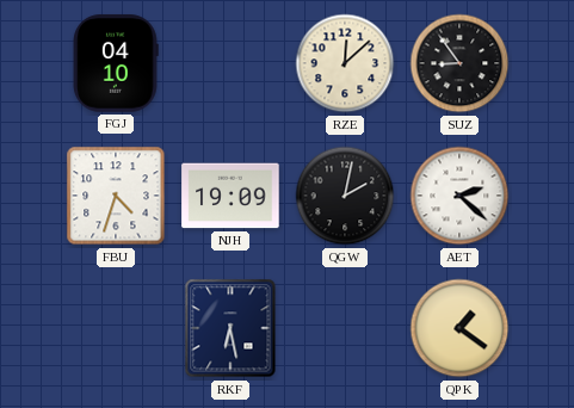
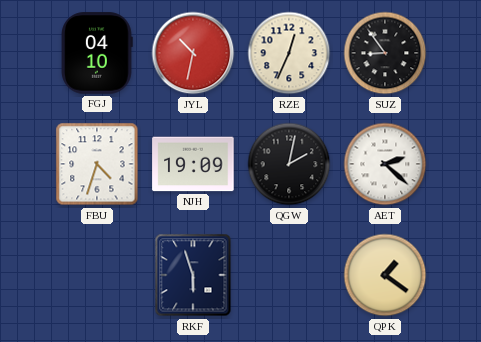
JYL: none -> 10:32
RZE: 12:08 -> 12:34
RKF: 6:28 -> 5:57
